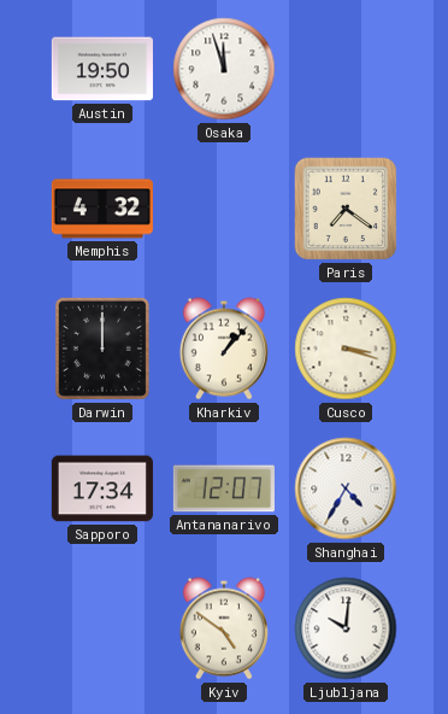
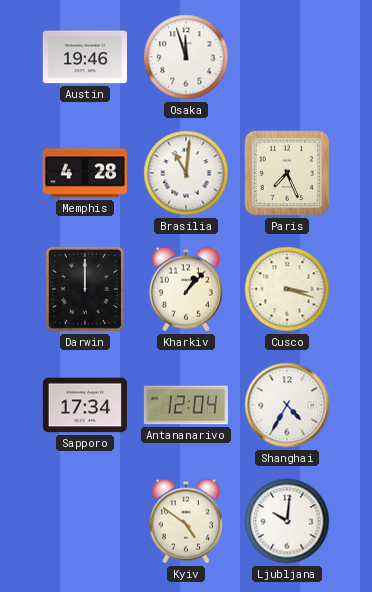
Austin: 19:50 -> 19:46
Memphis: 4:32 -> 4:28
Brasilia: none -> 11:01
Paris: 7:21 -> 7:26
Antananarivo: 12:07 -> 12:04
